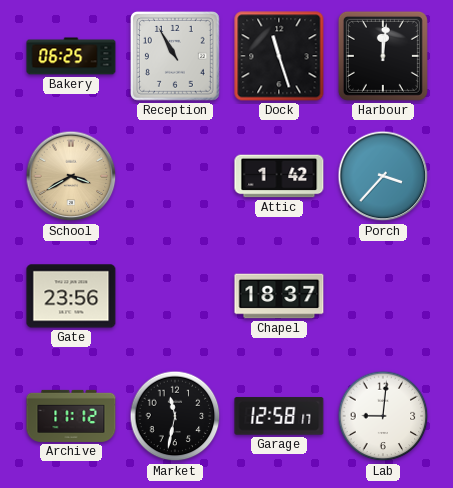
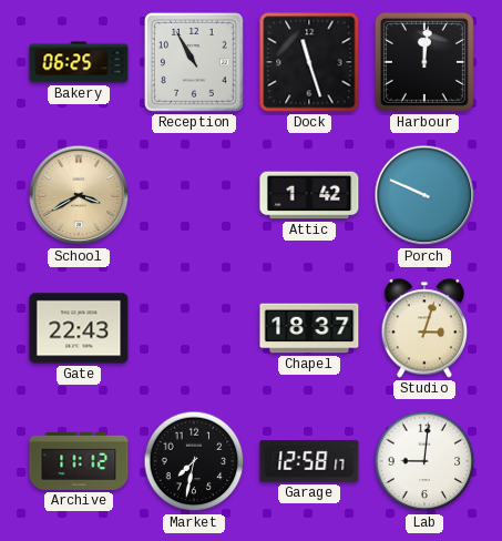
Porch: 3:37 -> 9:49
Gate: 23:56 -> 22:43
Studio: none -> 3:03
Market: 11:32 -> 7:32
